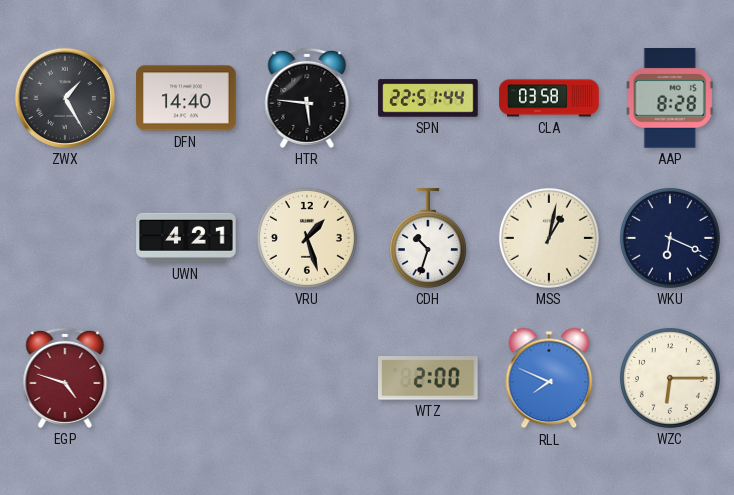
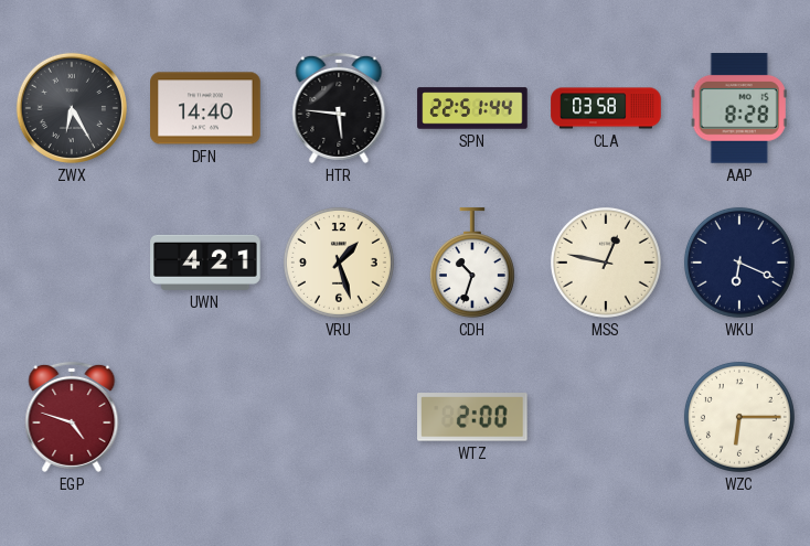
ZWX: 1:25 -> 6:25
MSS: 1:02 -> 12:47
RLL: 7:49 -> none
